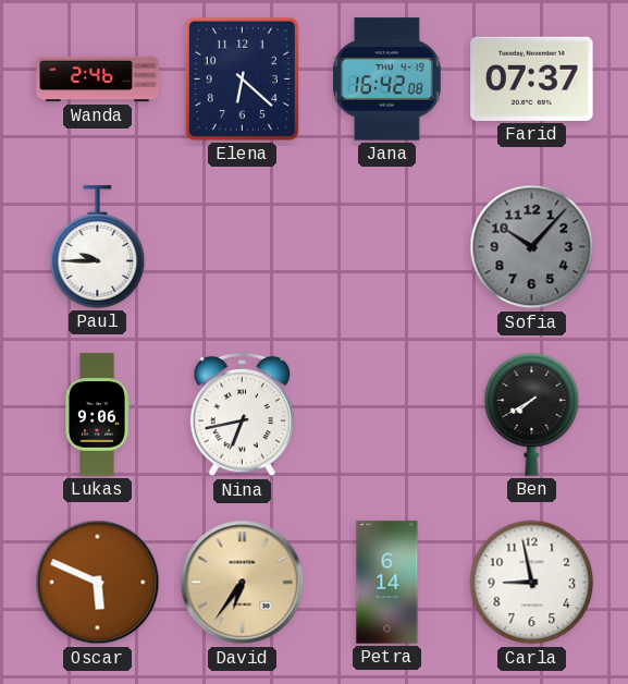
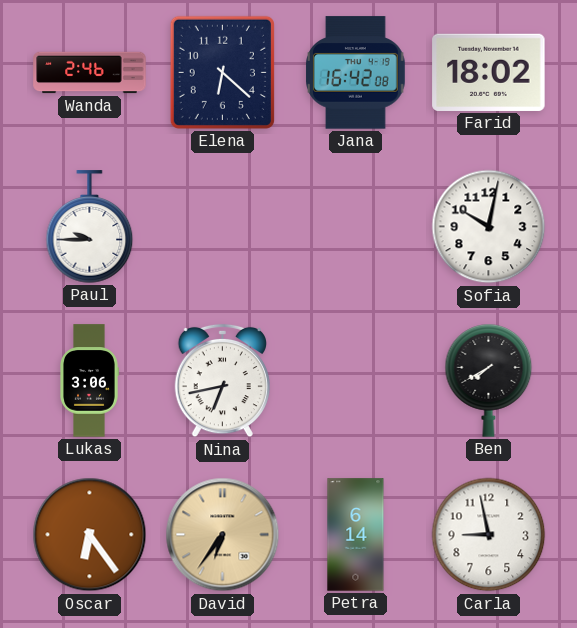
Farid: 07:37 -> 18:02
Sofia: 10:07 -> 10:02
Sofia dial: grey -> white
Lukas: 9:06 -> 3:06
Oscar: 5:49 -> 6:24
